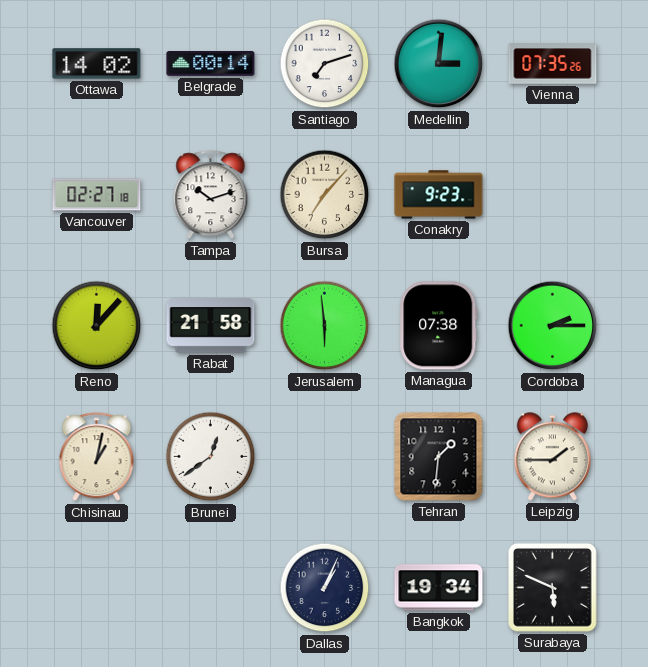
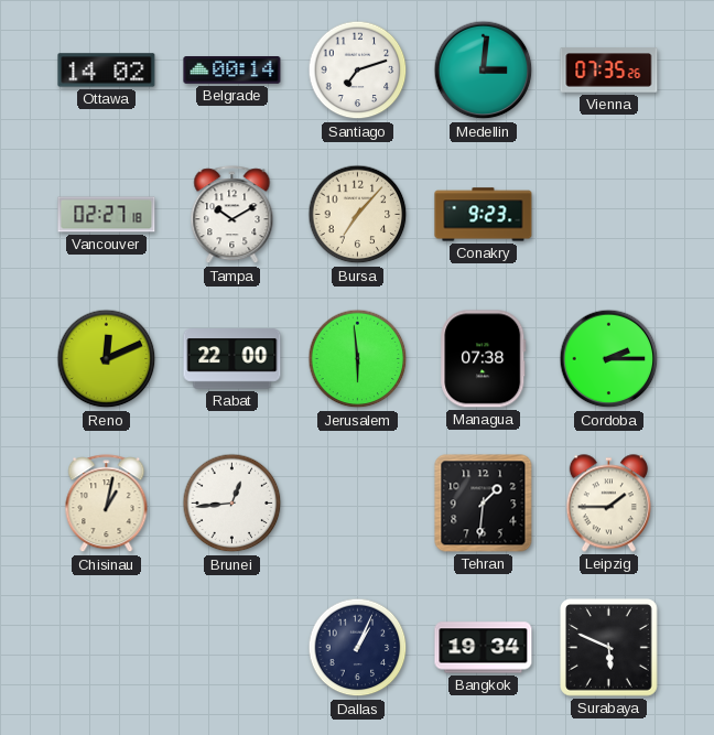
Tampa: 10:12 -> 10:10
Reno: 12:07 -> 12:11
Rabat: 21:58 -> 22:00
Brunei: 12:39 -> 12:44
